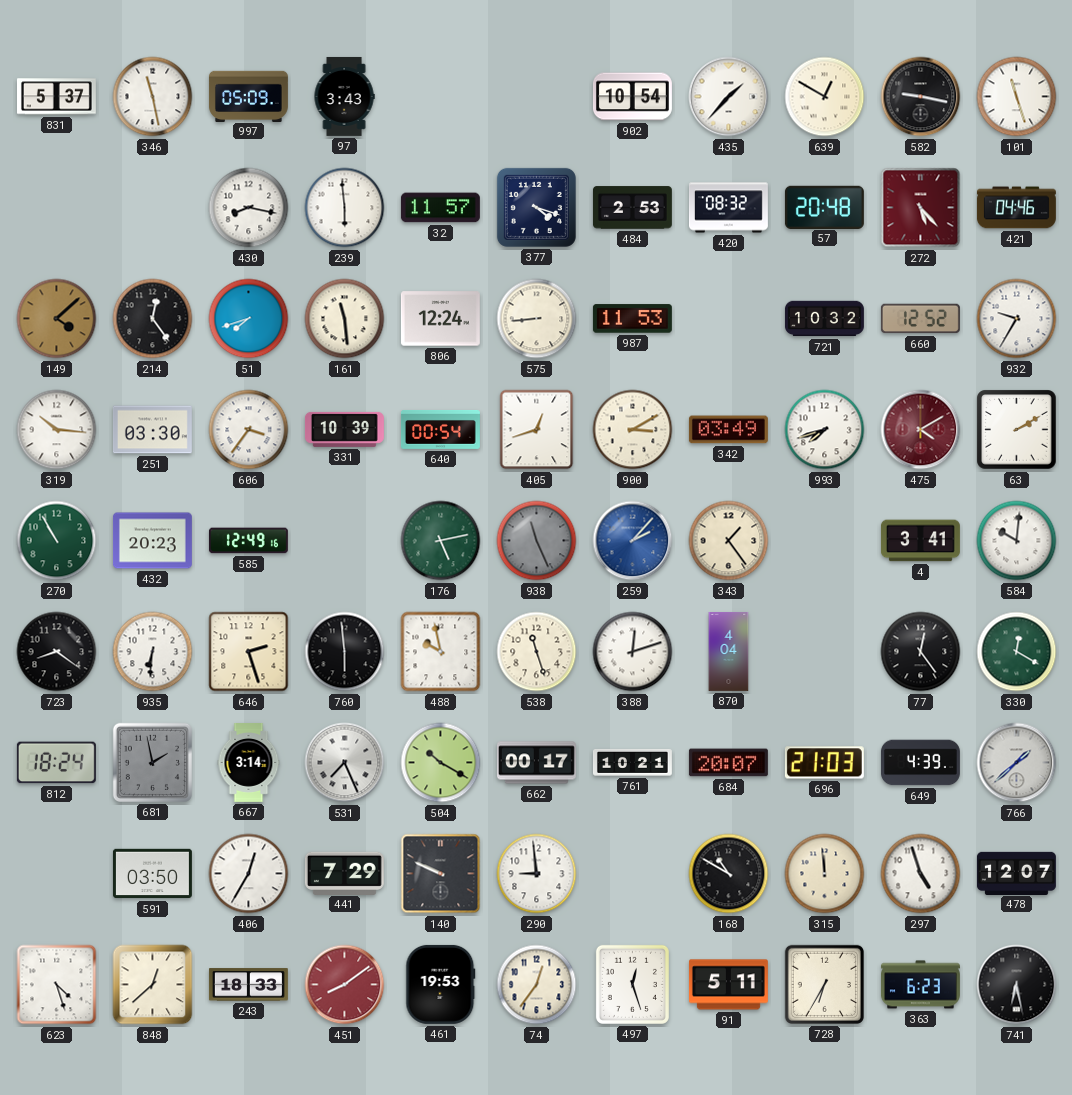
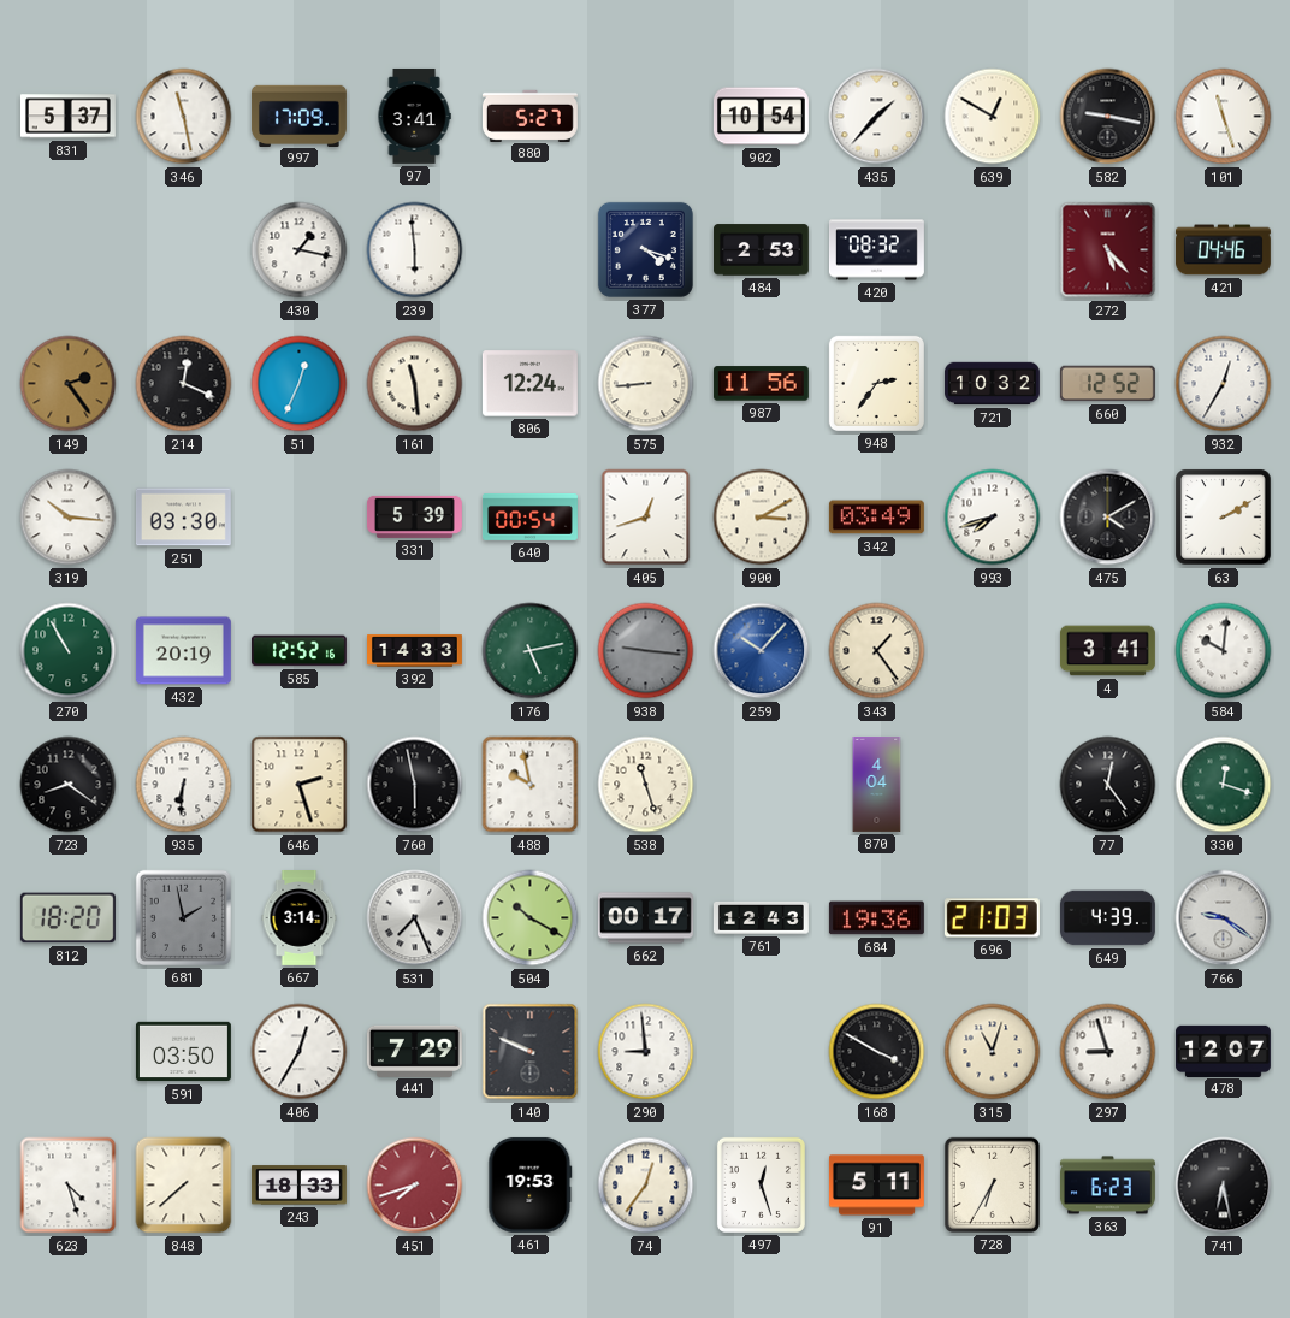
997: 05:09 -> 17:09
97: 3:43 -> 3:41
880: none -> 5:27
430: 8:17 -> 1:17
32: 11:57 -> none
57: 20:48 -> none
149: 4:08 -> 2:24
214: 12:24 -> 12:19
51: 7:42 -> 12:34
987: 11:53 -> 11:56
948: none -> 2:36
932: 9:35 -> 12:35
606: 3:36 -> none
331: 10:39 -> 5:39
475 dial: burgundy -> black
432: 20:23 -> 20:19
585: 12:49 -> 12:52
392: none -> 14:33
938: 11:26 -> 9:16
259: 2:07 -> 10:07
760: 5:59 -> 5:58
388: 12:12 -> none
330: 12:20 -> 12:18
812: 18:24 -> 18:20
761: 10:21 -> 12:43
684: 20:07 -> 19:36
766: 1:38 -> 9:21
168: 10:50 -> 3:50
315: 11:59 -> 11:03
297: 4:57 -> 8:57
848: 12:38 -> 7:38
451: 8:09 -> 7:42
